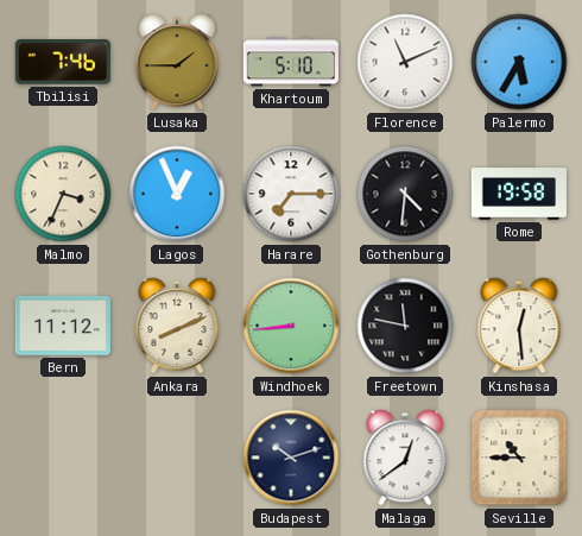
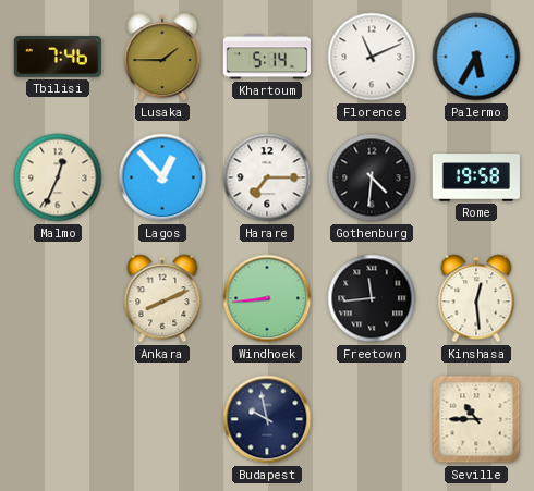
Khartoum: 5:10 -> 5:14
Malmo: 3:34 -> 12:34
Lagos: 12:56 -> 12:53
Bern: 11:12 -> none
Freetown: 11:47 -> 11:44
Budapest: 10:12 -> 9:58
Malaga: 12:39 -> none
